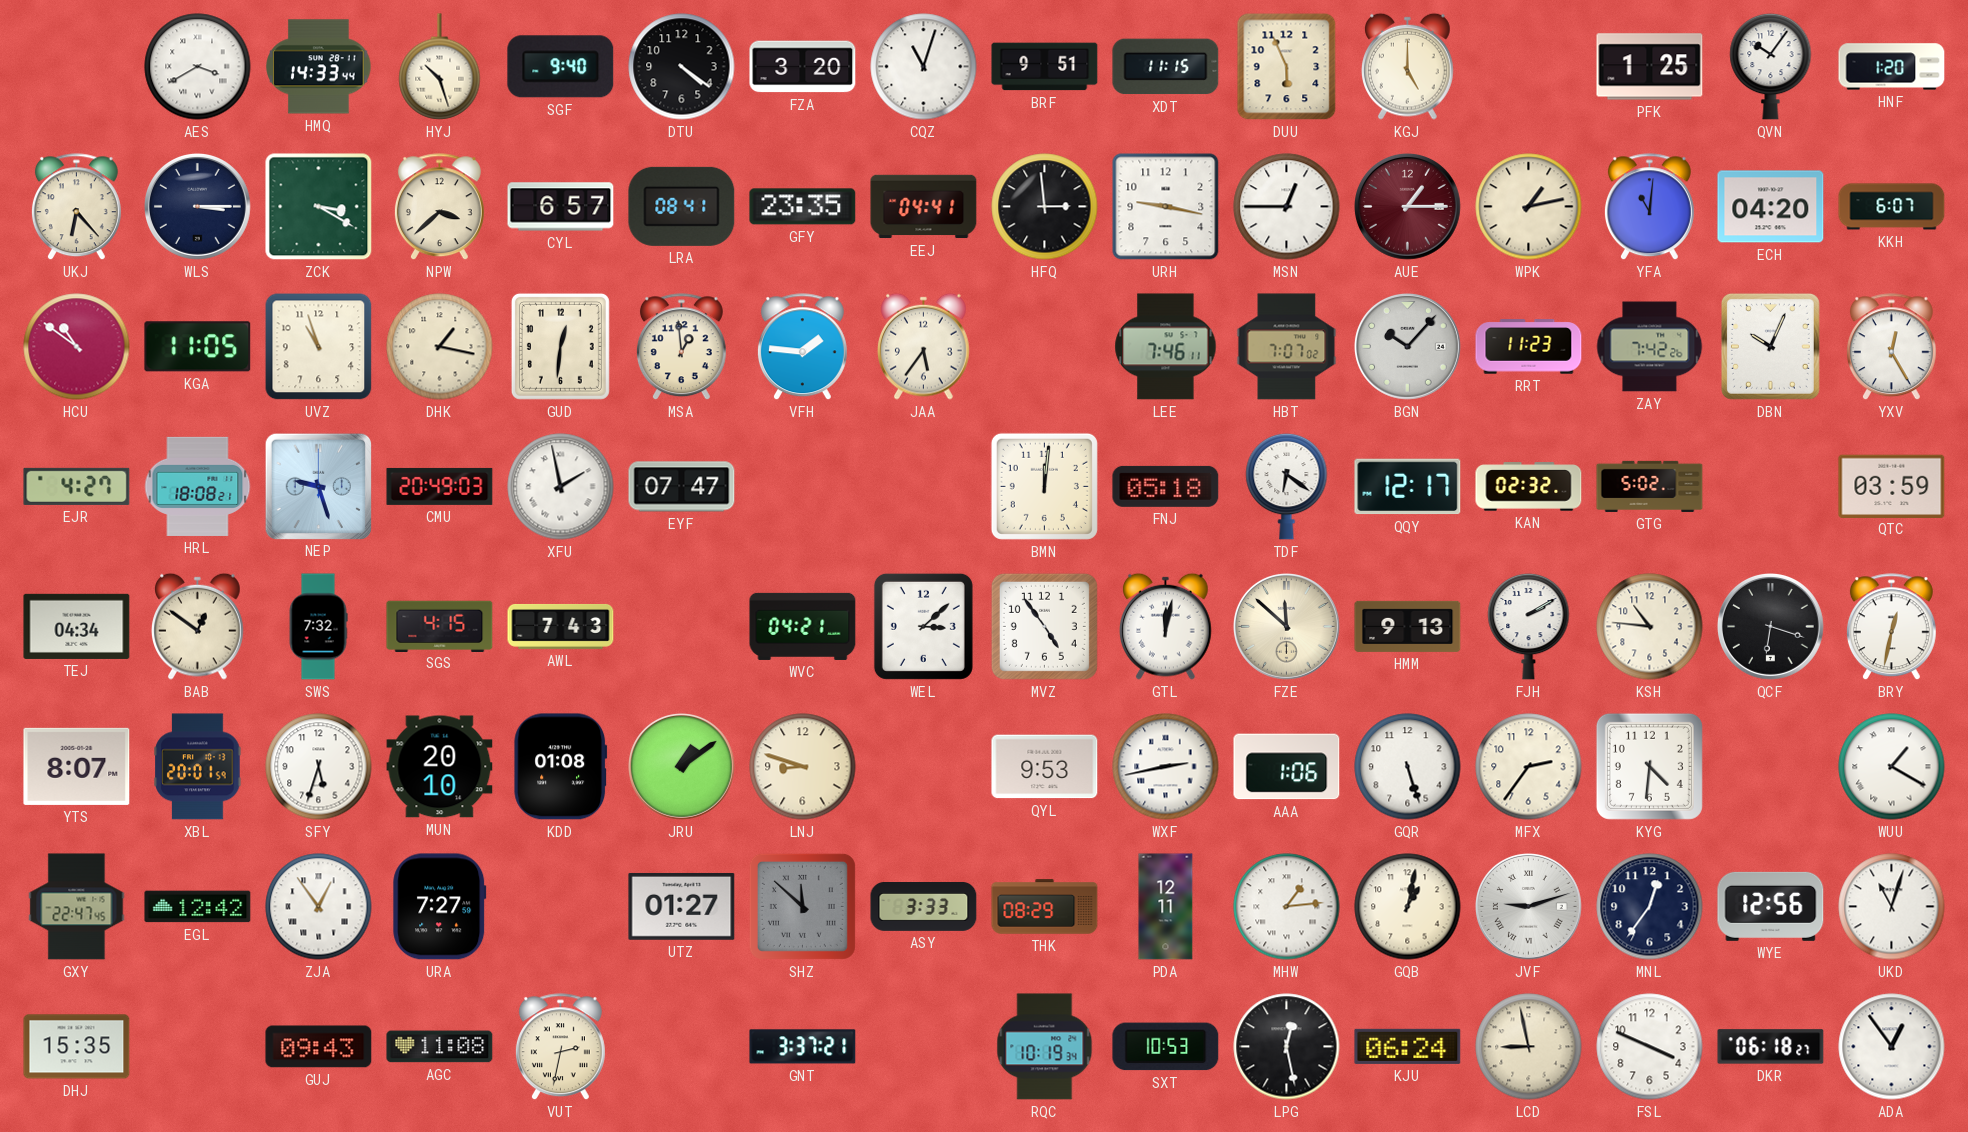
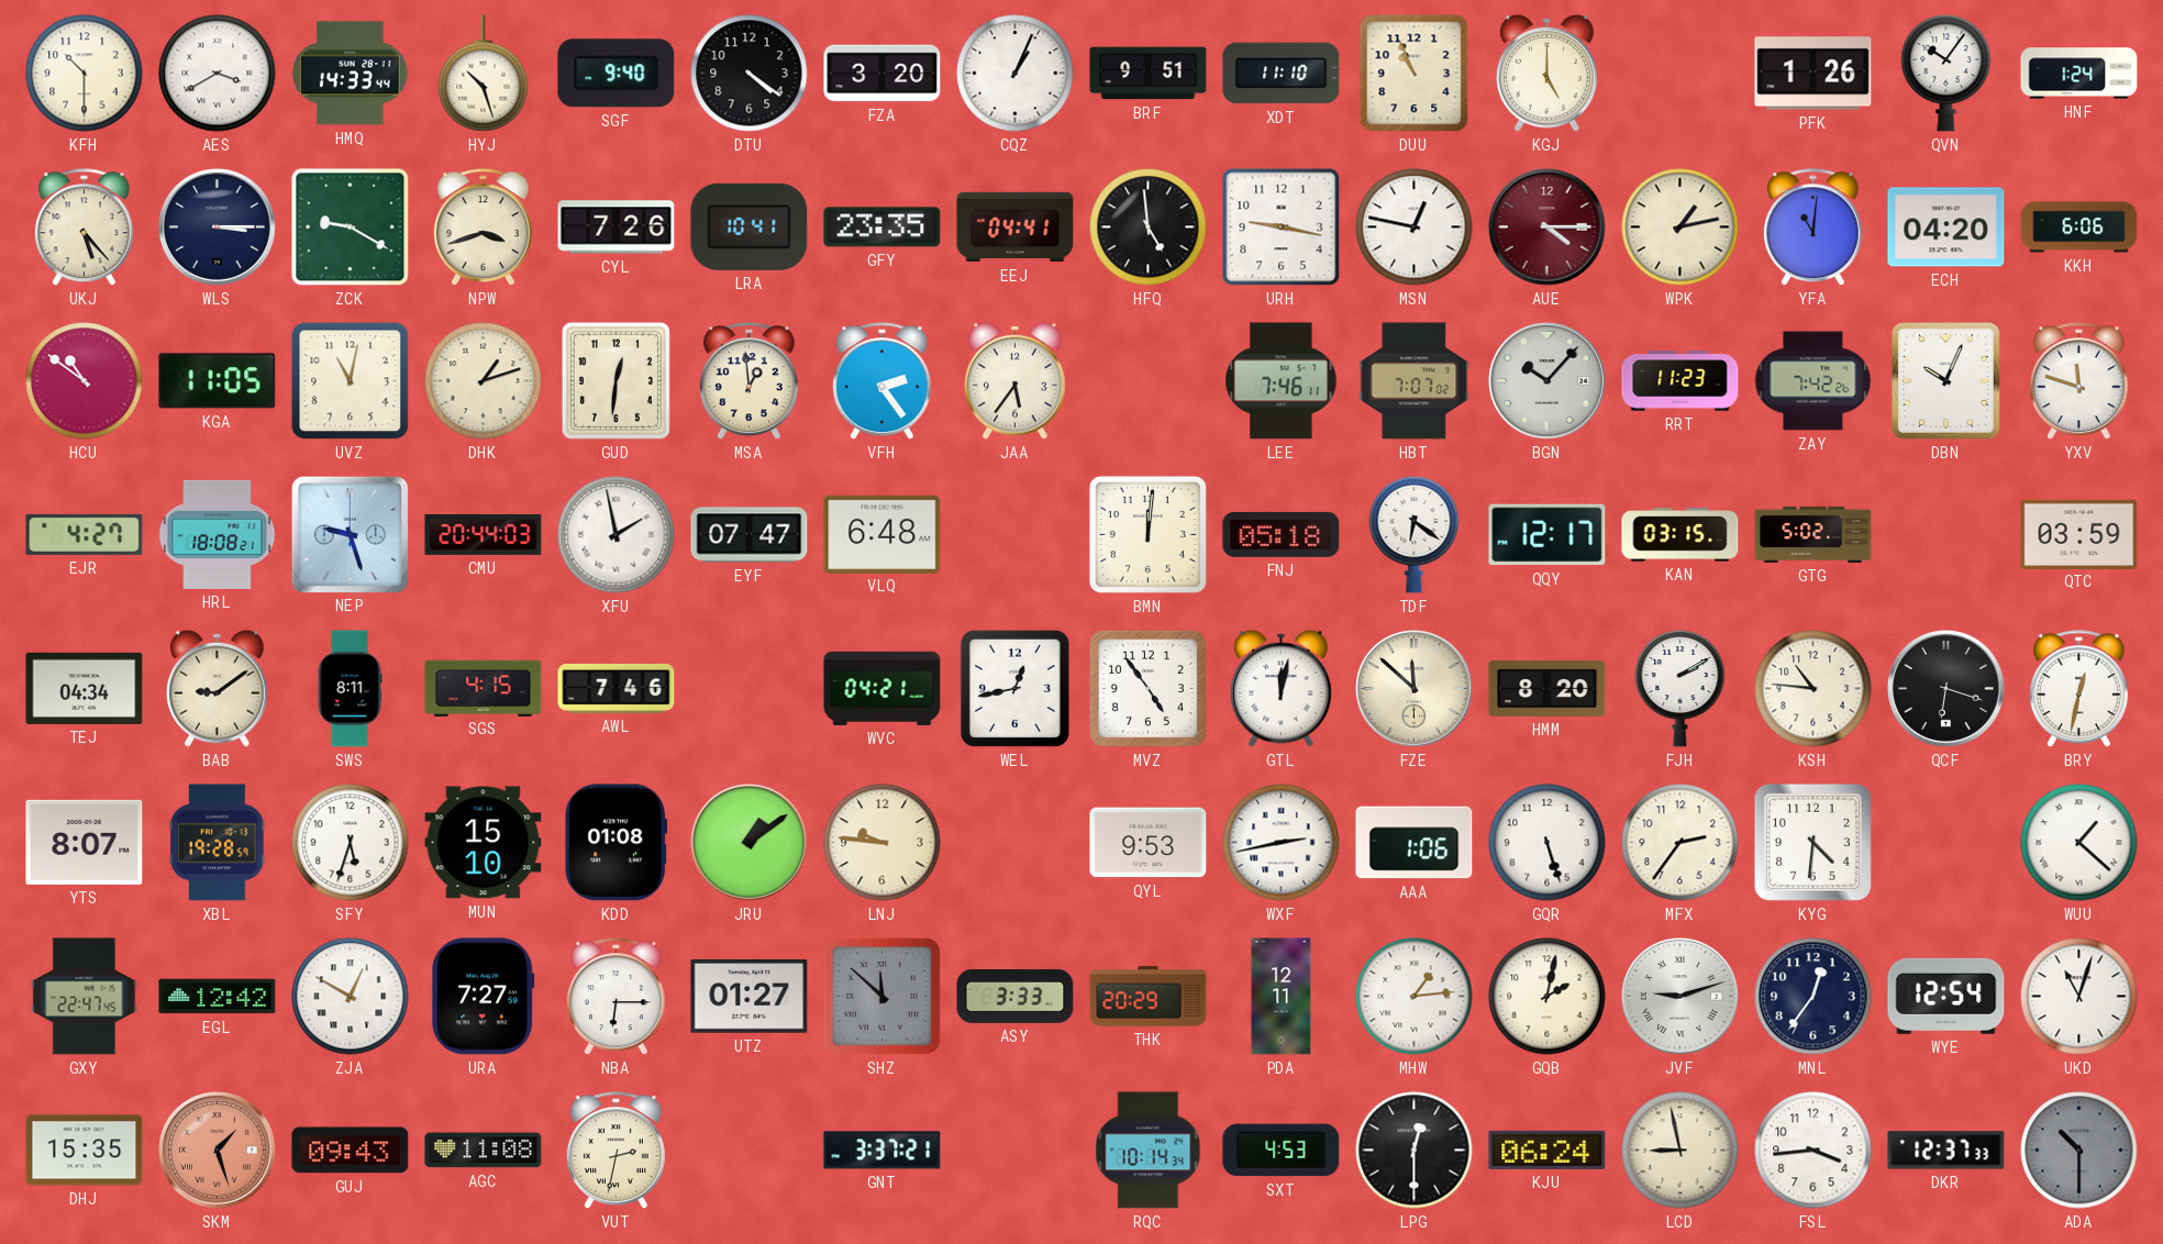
KFH: none -> 10:30
CQZ: 11:03 -> 1:04
XDT: 11:15 -> 11:10
DUU: 5:56 -> 10:56
PFK: 1:25 -> 1:26
HNF: 1:20 -> 1:24
UKJ: 6:23 -> 5:23
ZCK: 3:20 -> 9:20
NPW: 3:38 -> 3:42
CYL: 6:57 -> 7:26
LRA: 08:41 -> 10:41
HFQ: 2:59 -> 4:59
MSN: 12:45 -> 12:47
AUE: 1:15 -> 4:15
KKH: 6:07 -> 6:06
UVZ: 10:57 -> 11:02
DHK: 1:17 -> 1:12
VFH: 1:46 -> 2:24
YXV: 12:25 -> 11:48
CMU: 20:49 -> 20:44
VLQ: none -> 6:48
KAN: 02:32 -> 03:15
BAB: 12:51 -> 9:09
SWS: 7:32 -> 8:11
AWL: 7:43 -> 7:46
WEL: 3:08 -> 12:43
HMM: 9:13 -> 8:20
XBL: 20:01 -> 19:28
MUN: 20:10 -> 15:10
LNJ: 8:48 -> 9:46
WUU: 1:20 -> 1:22
ZJA: 12:54 -> 12:50
NBA: none -> 6:15
THK: 08:29 -> 20:29
GQB: 1:02 -> 2:02
WYE: 12:56 -> 12:54
SKM: none -> 1:27
RQC: 10:19 -> 10:14
SXT: 10:53 -> 4:53
LPG: 12:28 -> 12:30
FSL: 3:49 -> 3:44
DKR: 06:18 -> 12:37
ADA: 12:54 -> 10:30
ADA dial: white -> grey
